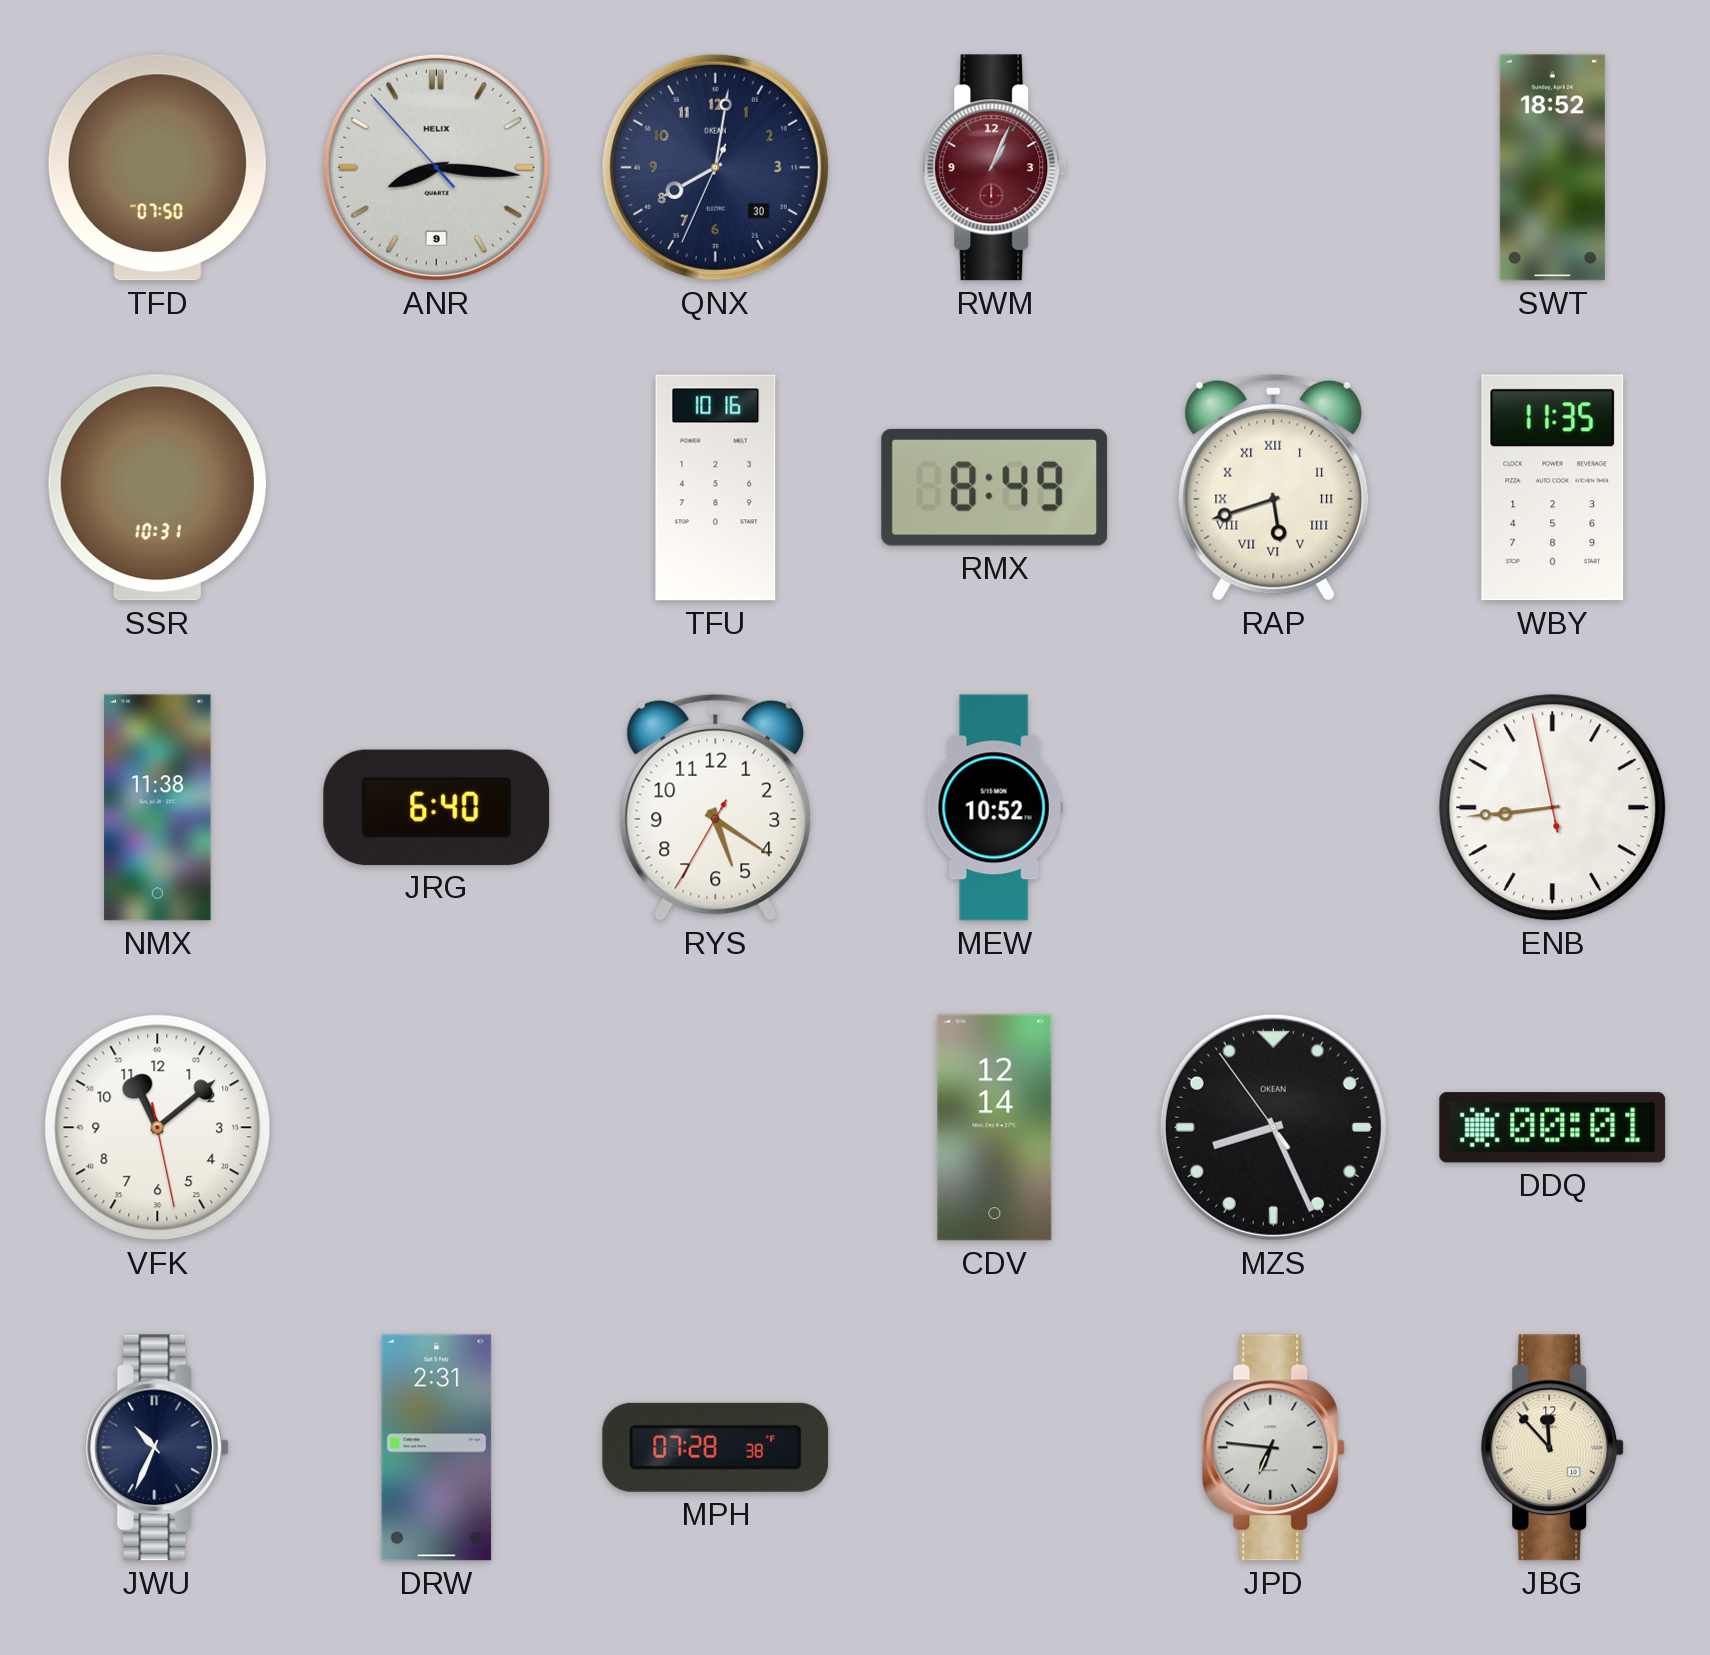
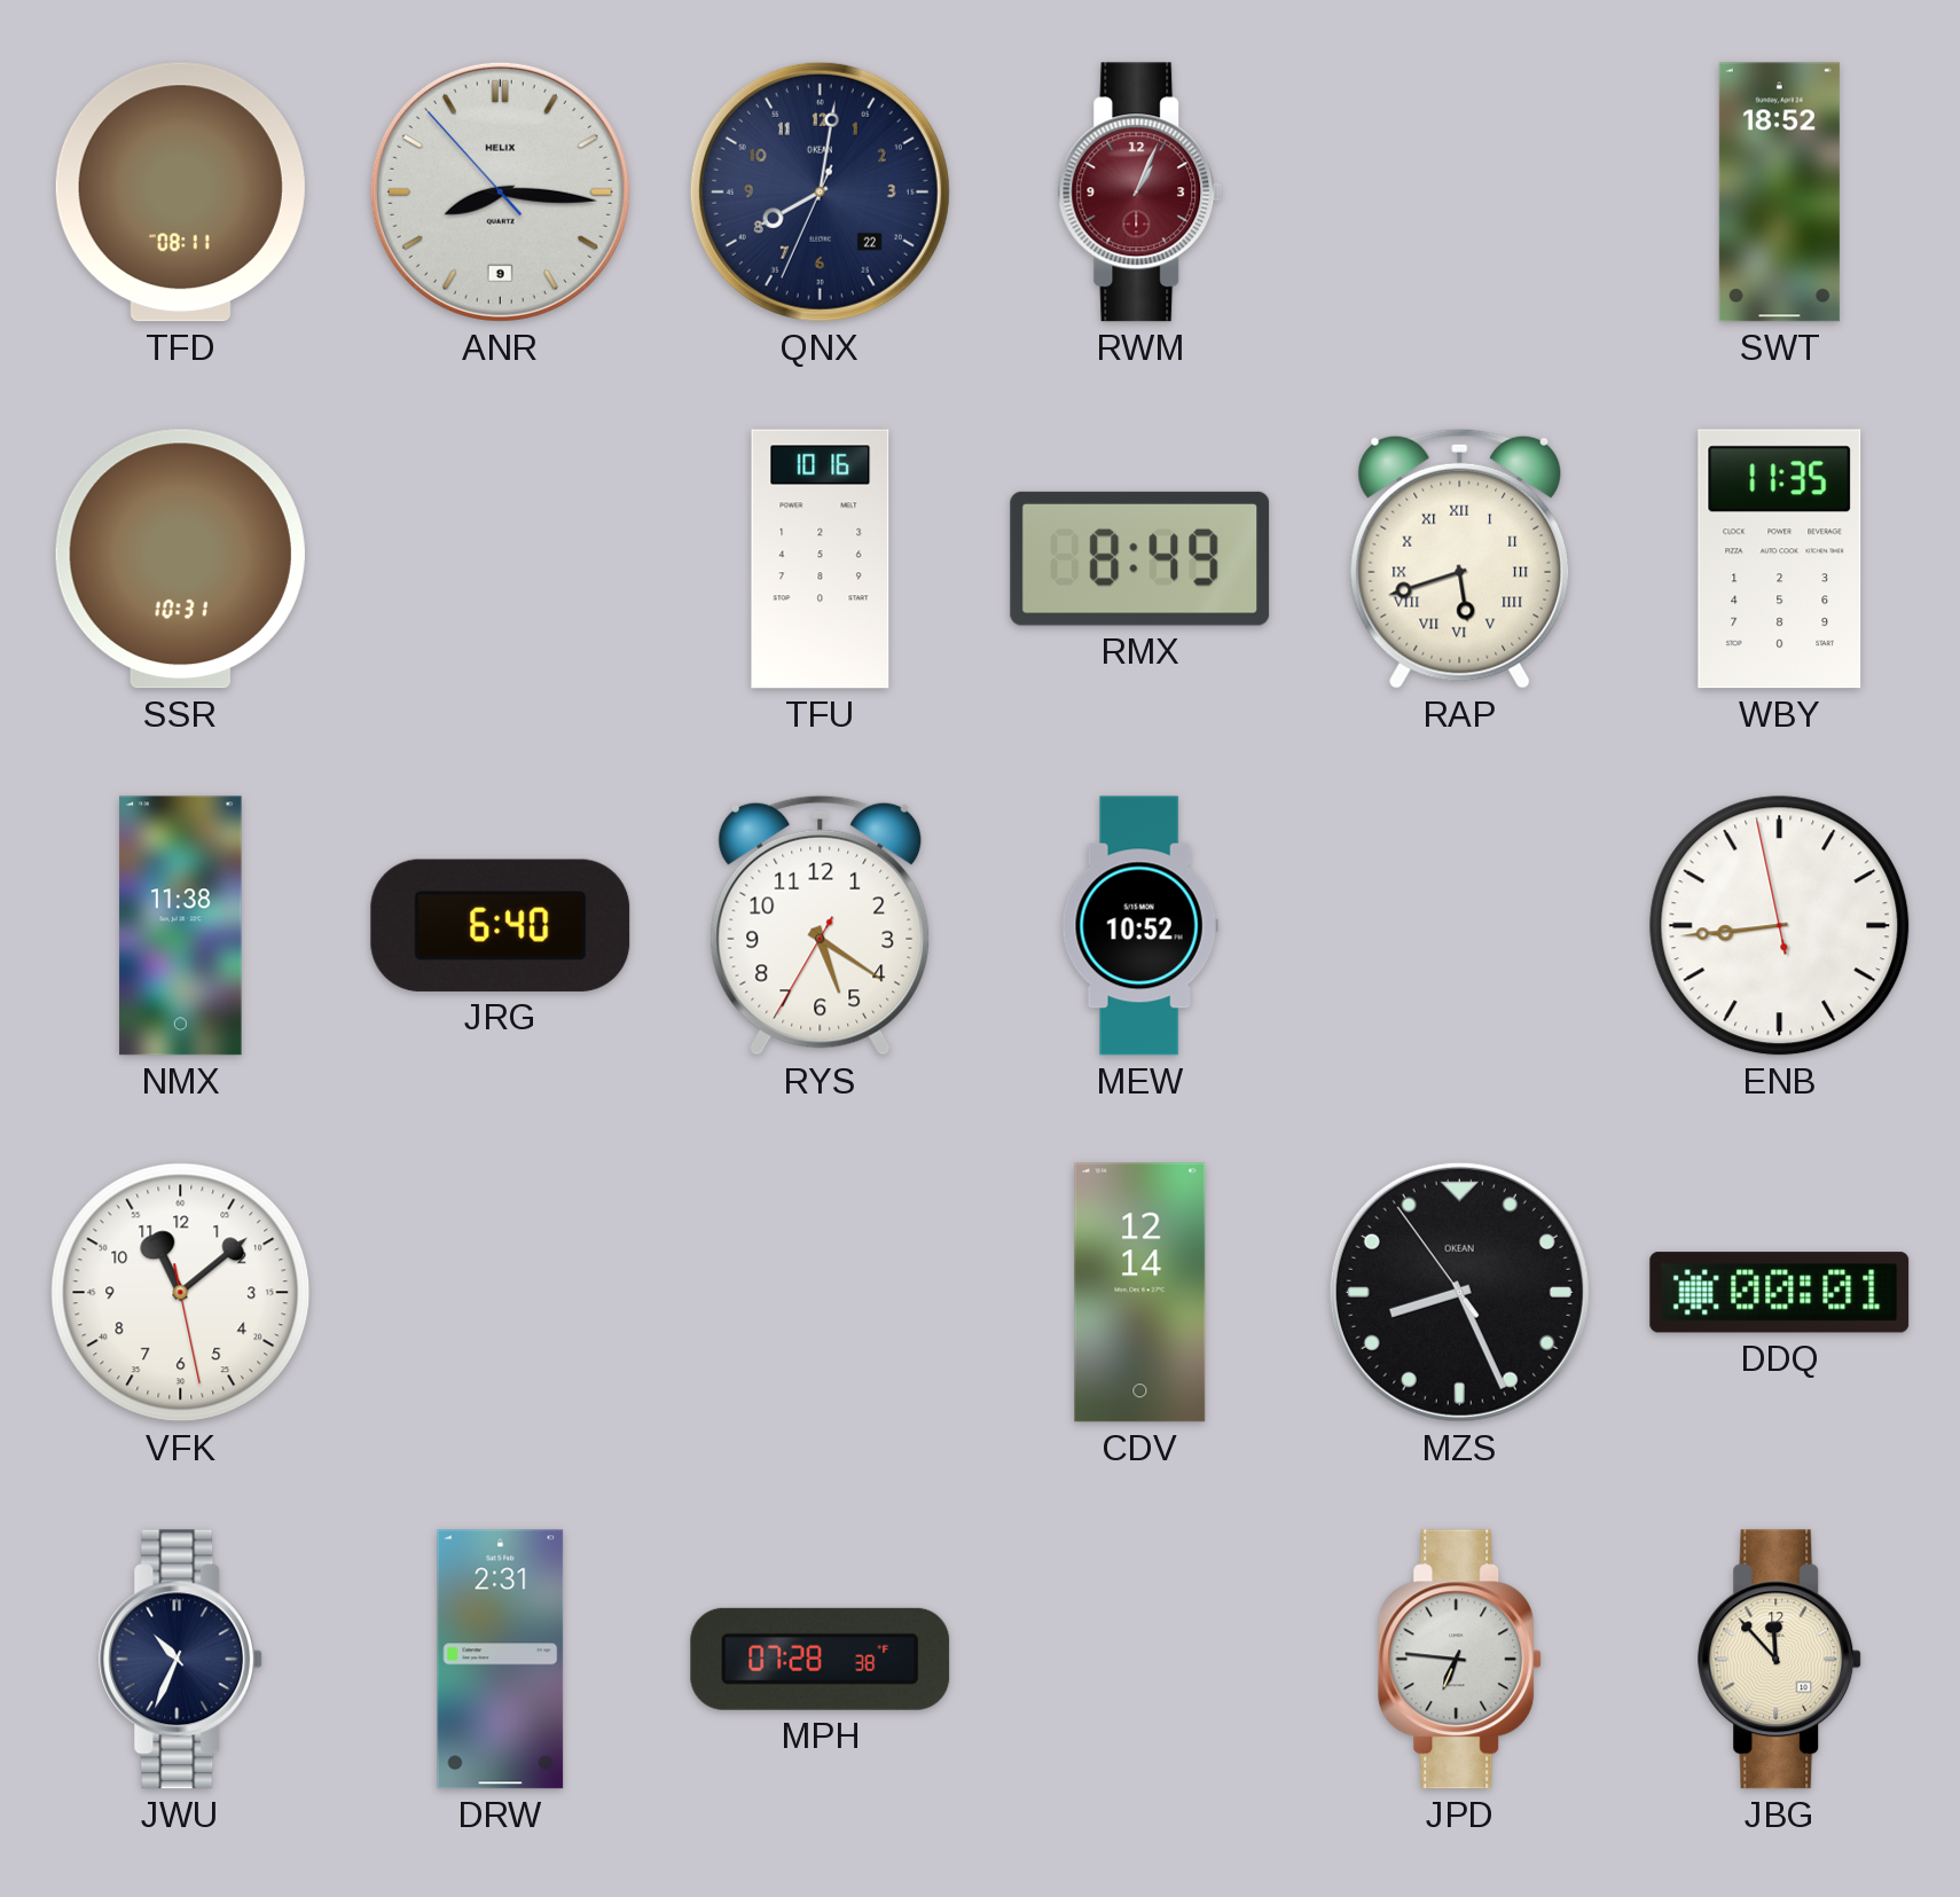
TFD: 07:50 -> 08:11
QNX date: 30 -> 22
